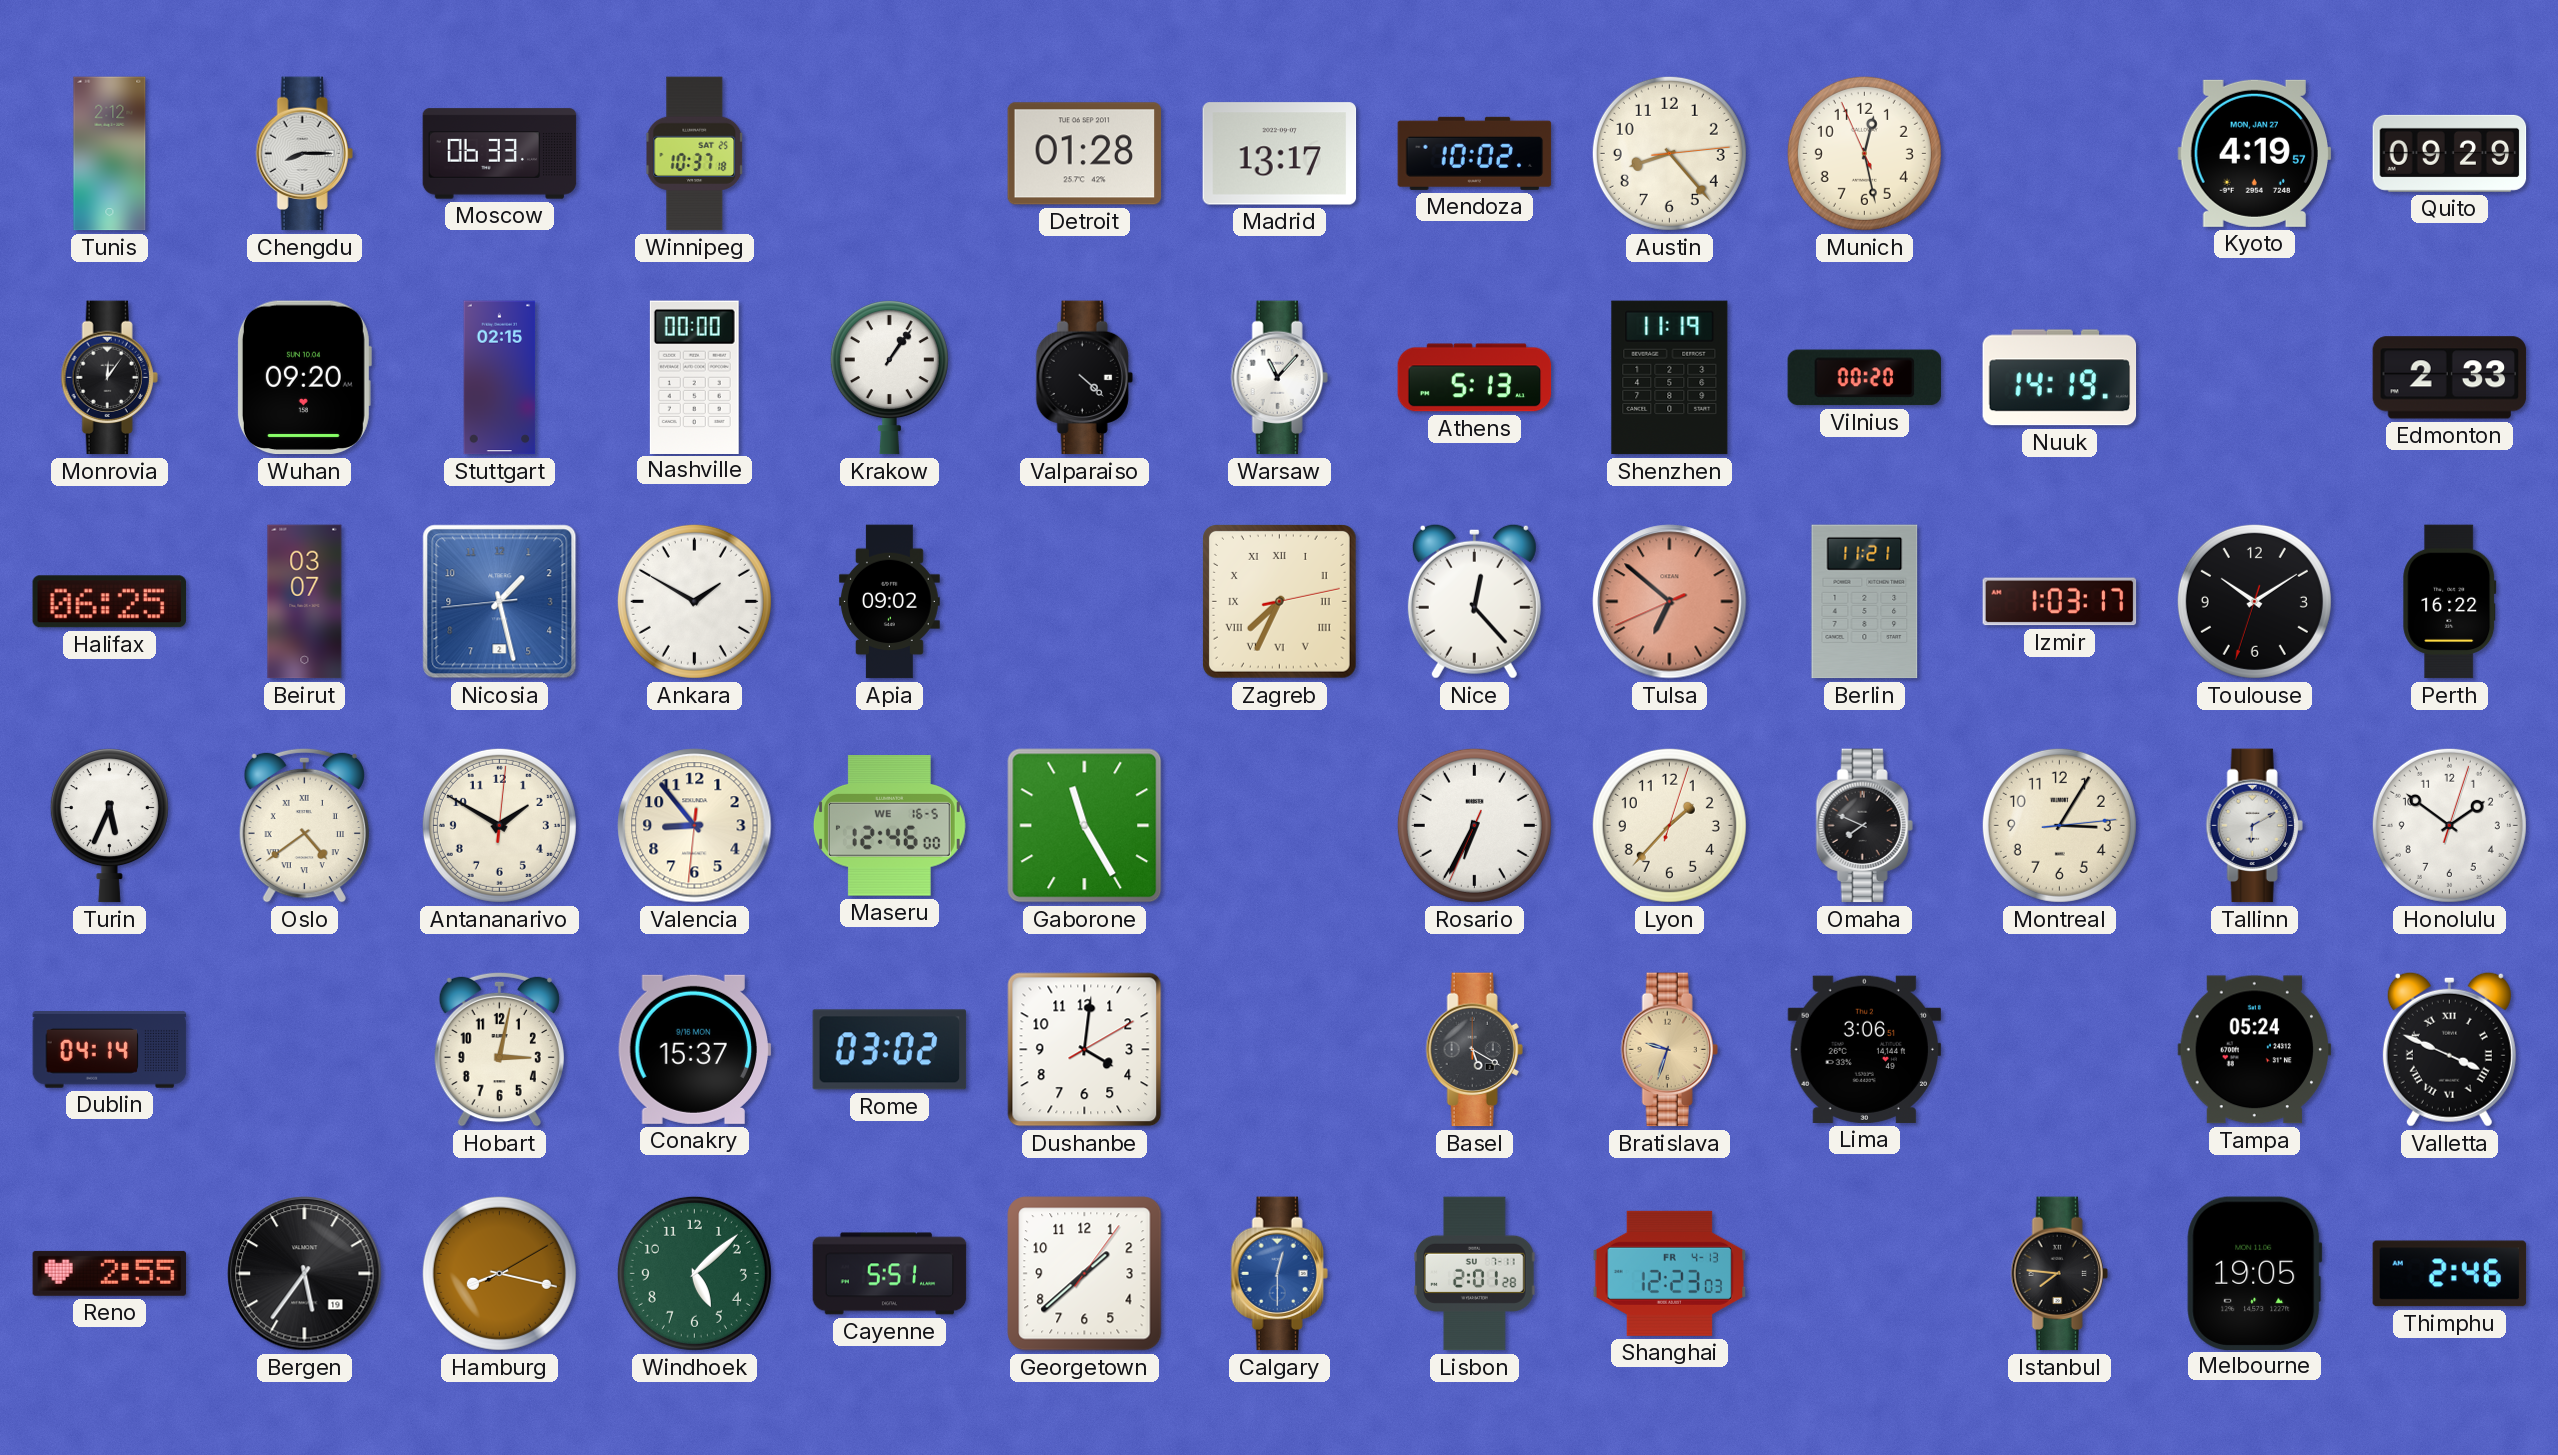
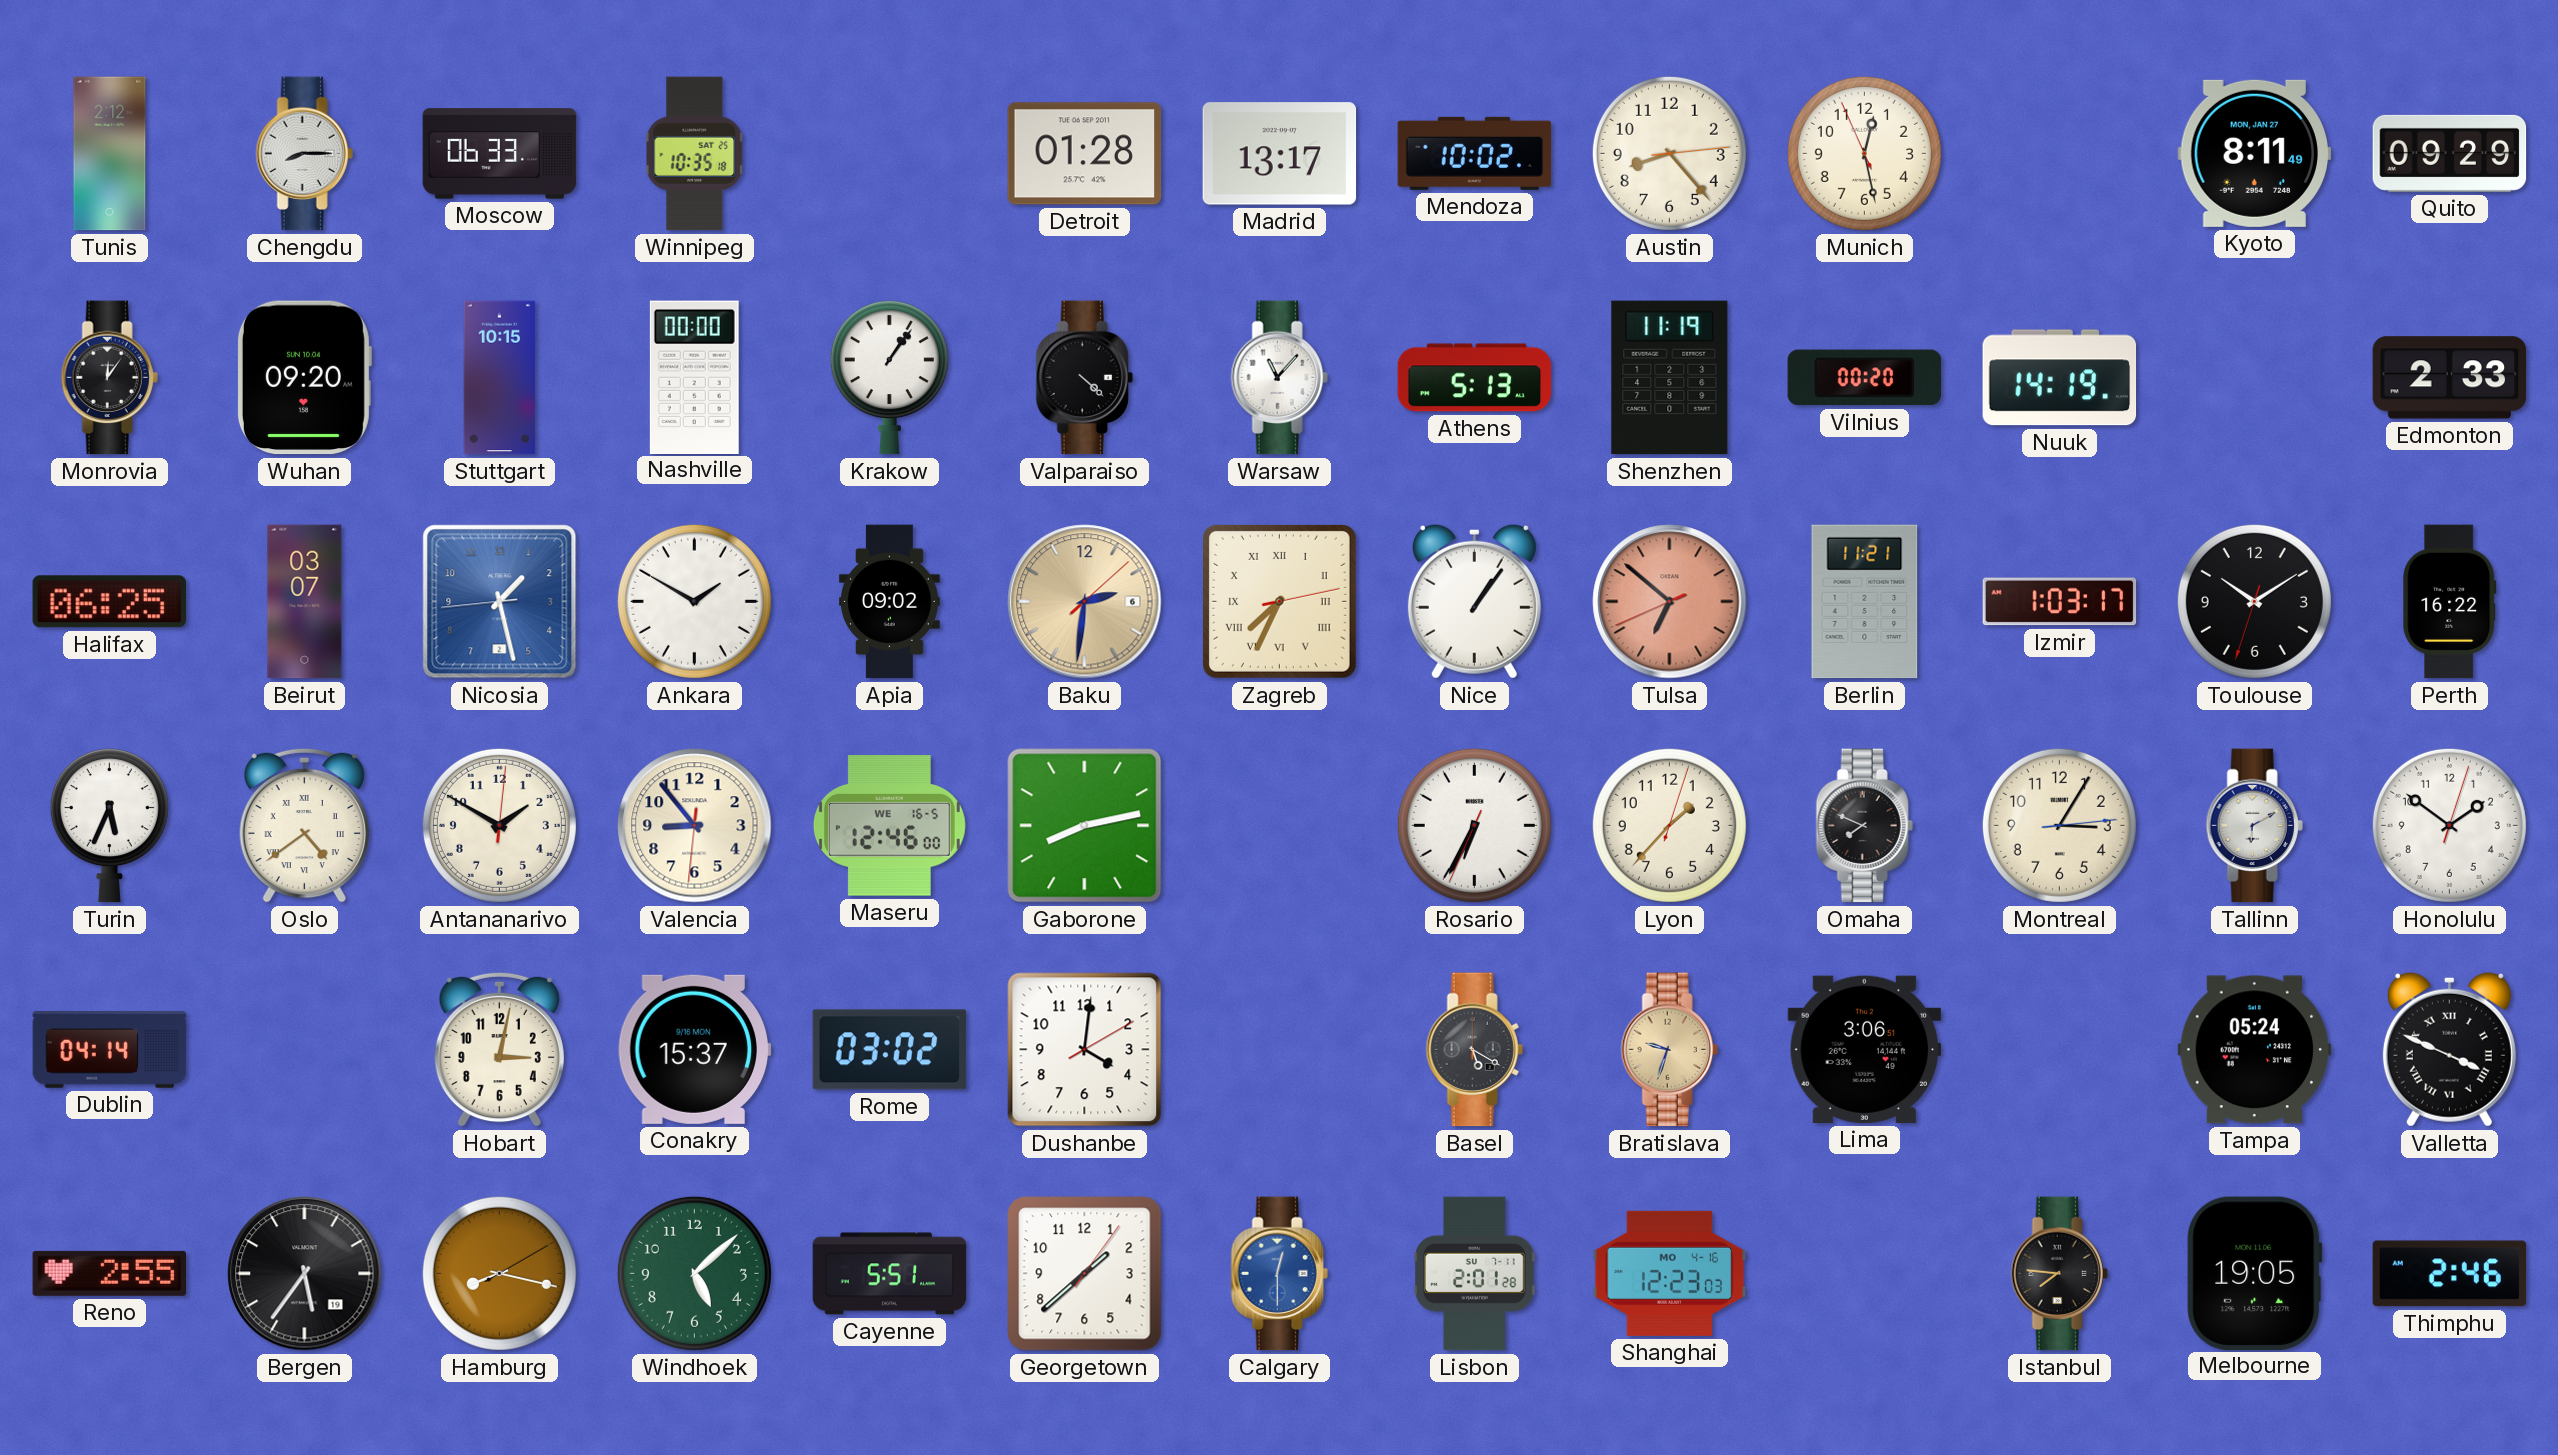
Winnipeg: 10:37 -> 10:35
Kyoto: 4:19 -> 8:11
Stuttgart: 02:15 -> 10:15
Baku: none -> 2:31
Nice: 12:23 -> 1:06
Gaborone: 11:25 -> 8:13
Shanghai date: FR 4-13 -> MO 4-16
